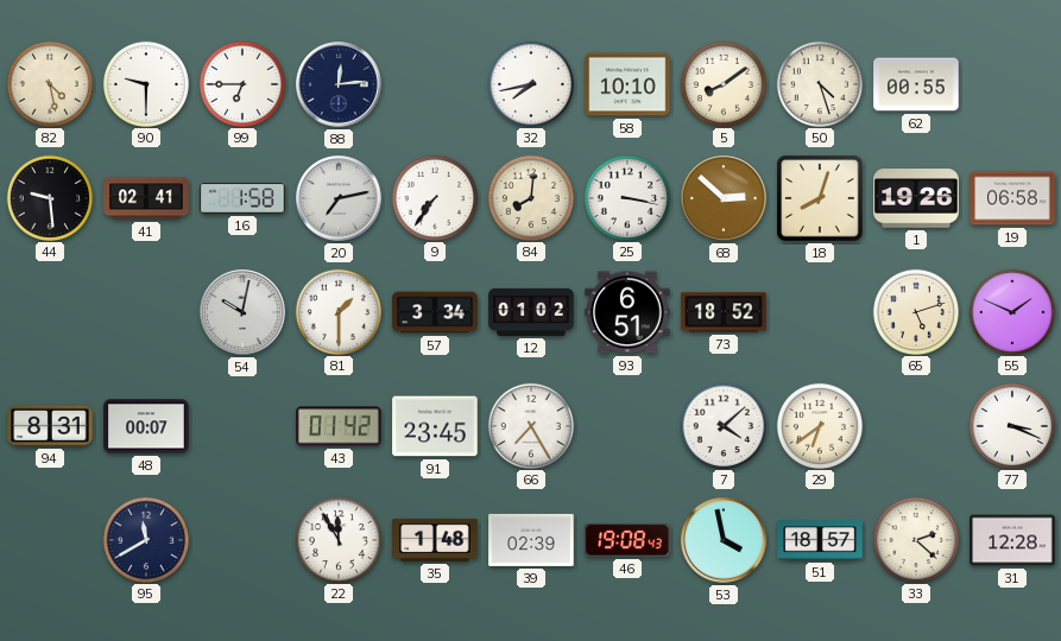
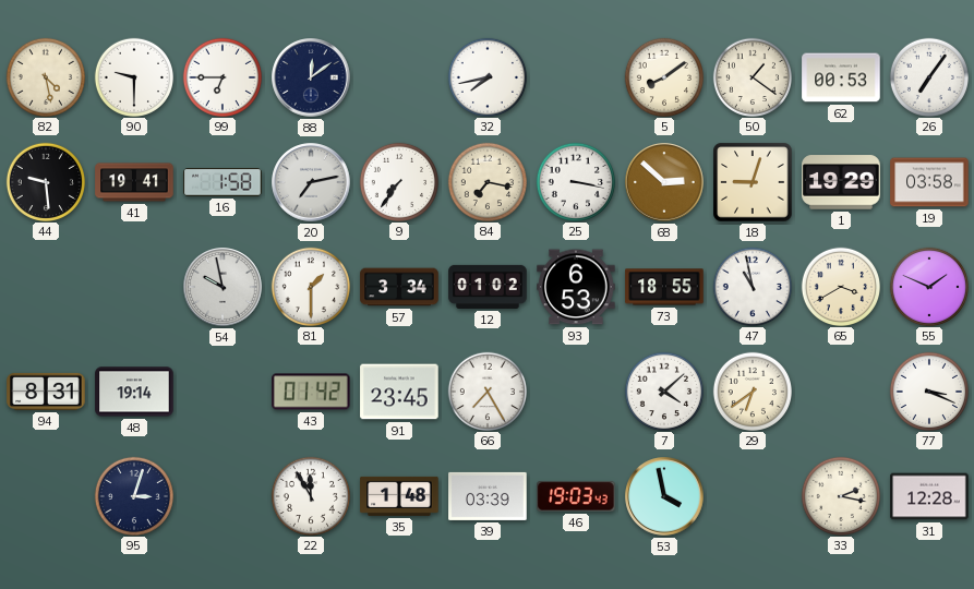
88: 12:14 -> 12:09
58: 10:10 -> none
50: 4:27 -> 1:21
62: 00:55 -> 00:53
26: none -> 7:06
41: 02:41 -> 19:41
84: 8:01 -> 7:17
18: 8:03 -> 9:03
1: 19:26 -> 19:29
19: 06:58 -> 03:58
54: 10:02 -> 9:58
93: 6:51 -> 6:53
73: 18:52 -> 18:55
47: none -> 10:58
65: 5:12 -> 3:40
48: 00:07 -> 19:14
95: 11:40 -> 3:03
39: 02:39 -> 03:39
46: 19:08 -> 19:03
51: 18:57 -> none
33: 2:22 -> 2:17
